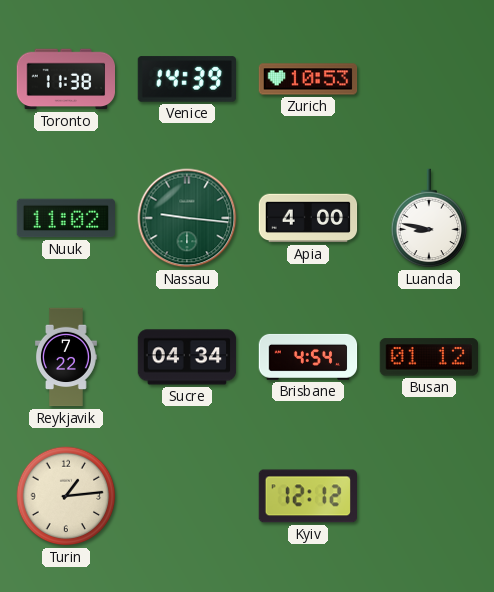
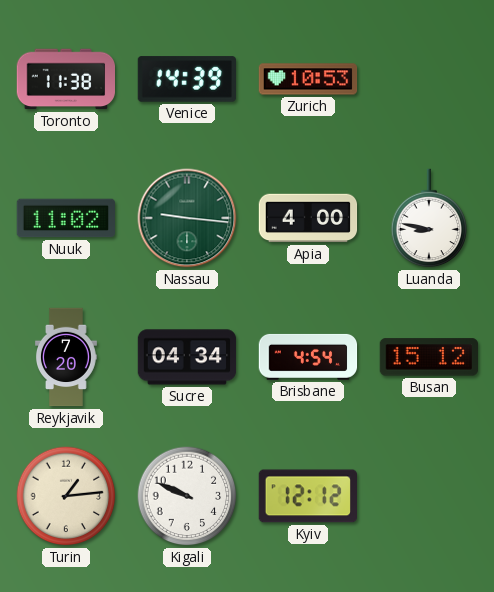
Reykjavik: 7:22 -> 7:20
Busan: 01:12 -> 15:12
Kigali: none -> 9:49
